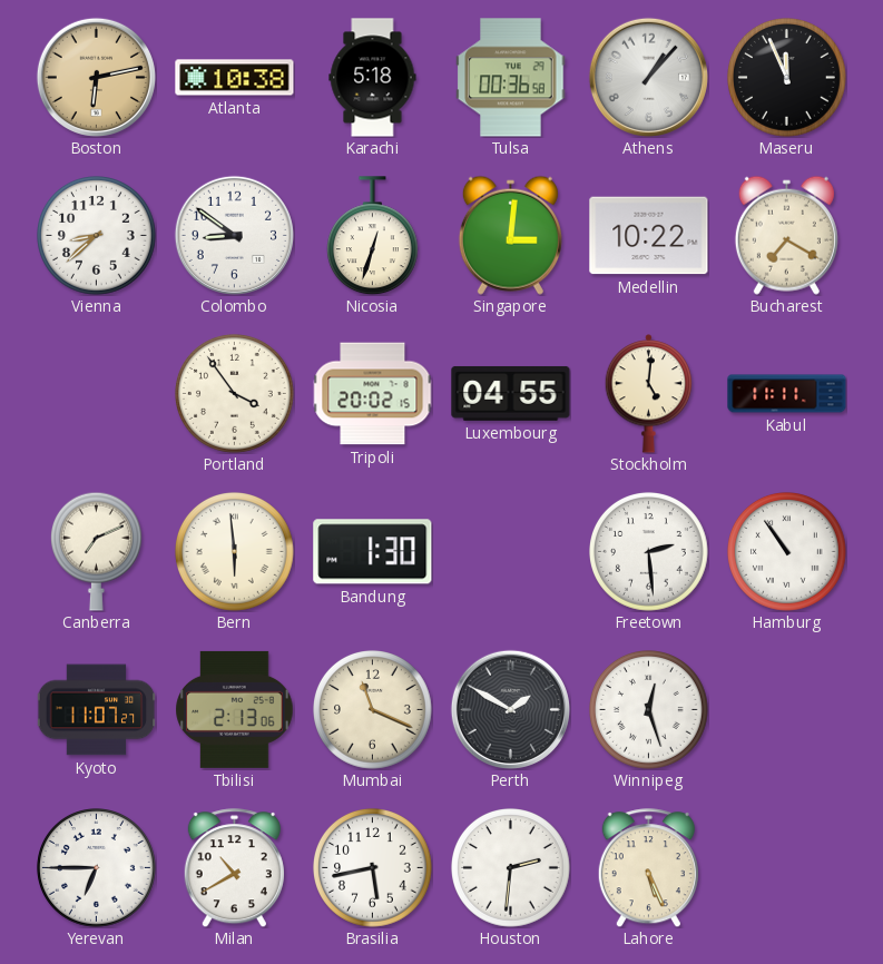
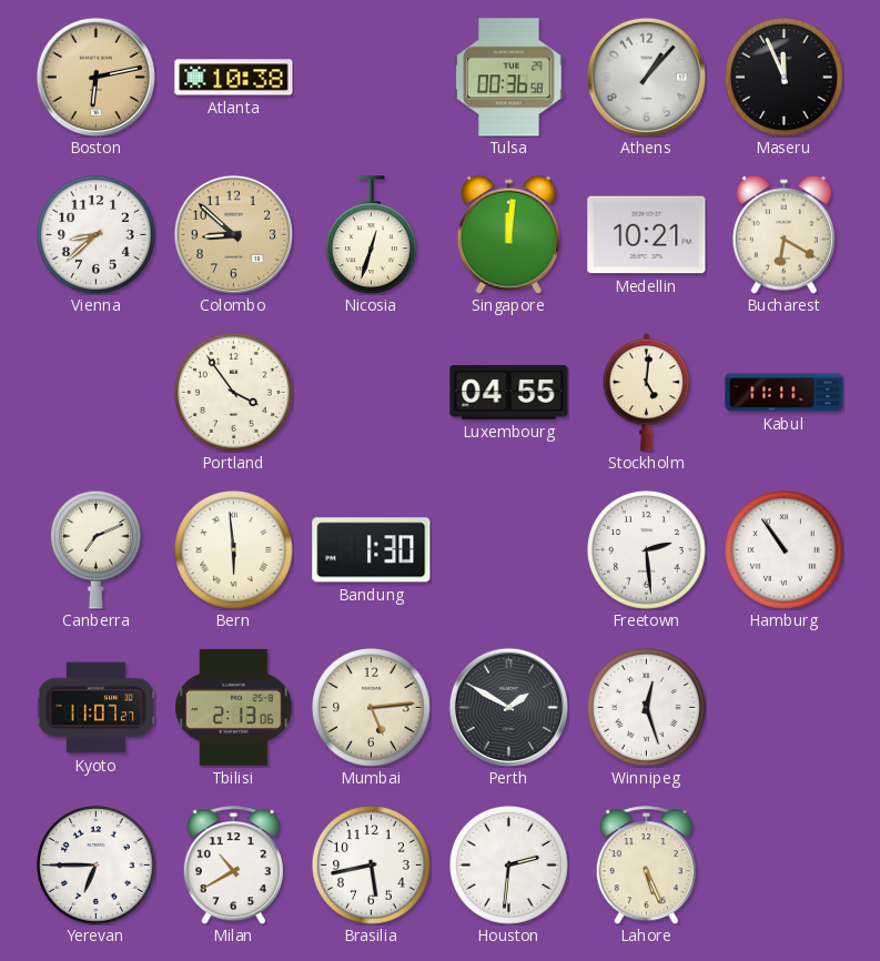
Karachi: 5:18 -> none
Colombo: 8:51 -> 8:52
Colombo dial: white -> champagne
Singapore: 3:01 -> 12:01
Medellin: 10:22 -> 10:21
Bucharest: 7:20 -> 6:20
Tripoli: 20:02 -> none
Mumbai: 11:19 -> 5:14
